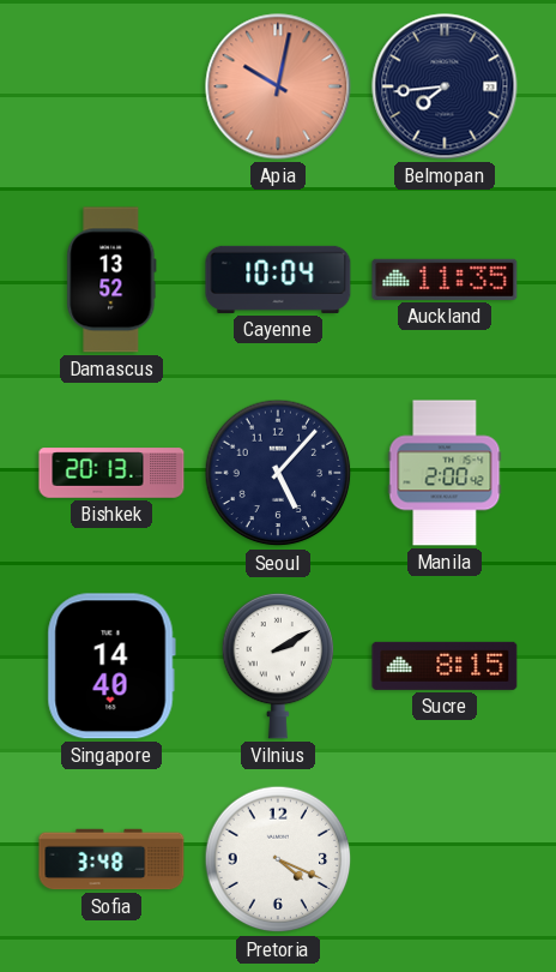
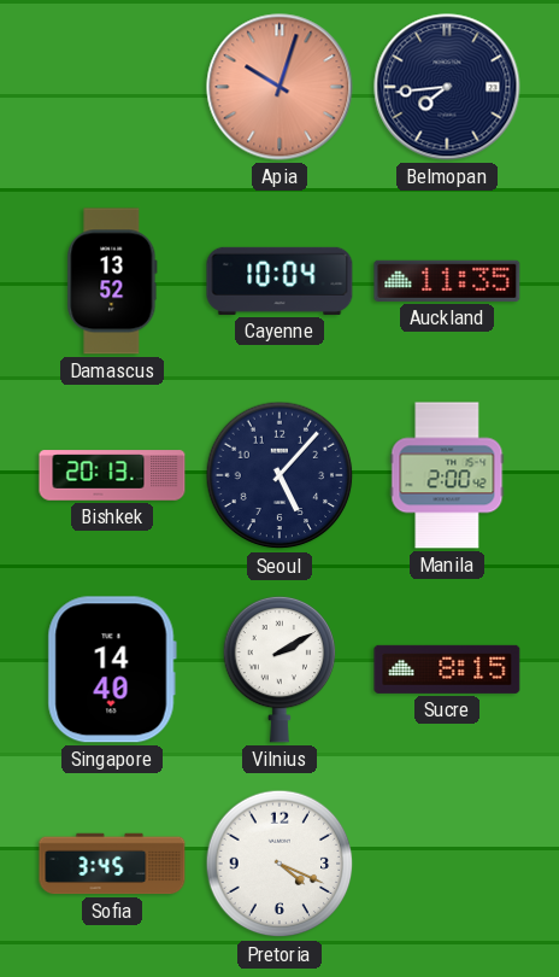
Apia: 10:02 -> 10:03
Sofia: 3:48 -> 3:45
